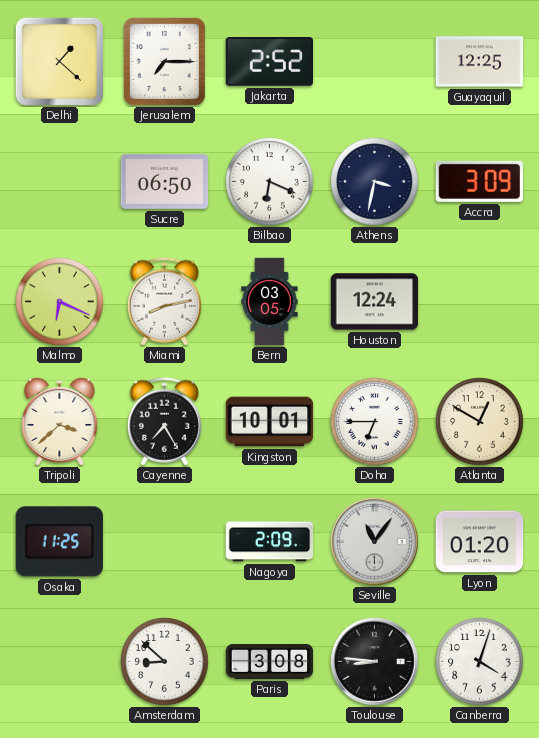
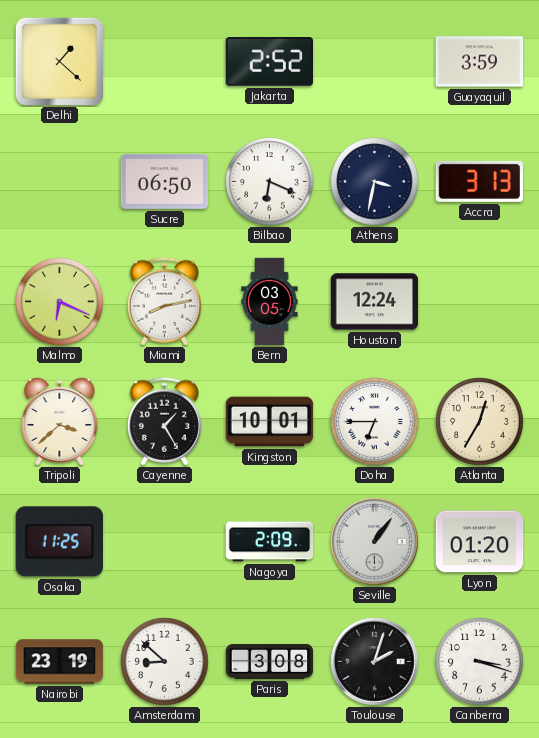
Jerusalem: 7:15 -> none
Guayaquil: 12:25 -> 3:59
Accra: 3:09 -> 3:13
Cayenne: 7:25 -> 1:25
Atlanta: 12:50 -> 12:35
Seville: 11:06 -> 1:06
Nairobi: none -> 23:19
Toulouse: 8:46 -> 2:03
Canberra: 4:03 -> 3:18
